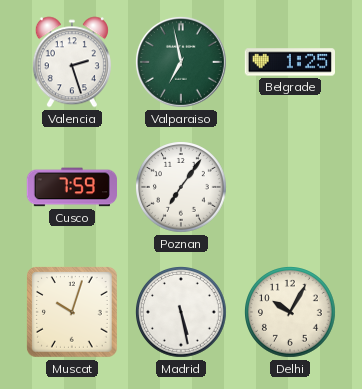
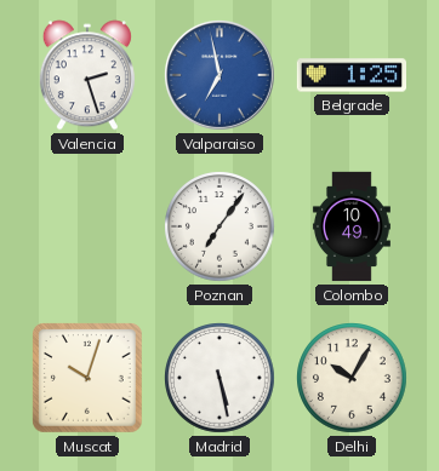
Valparaiso dial: green -> blue
Cusco: 7:59 -> none
Colombo: none -> 10:49
